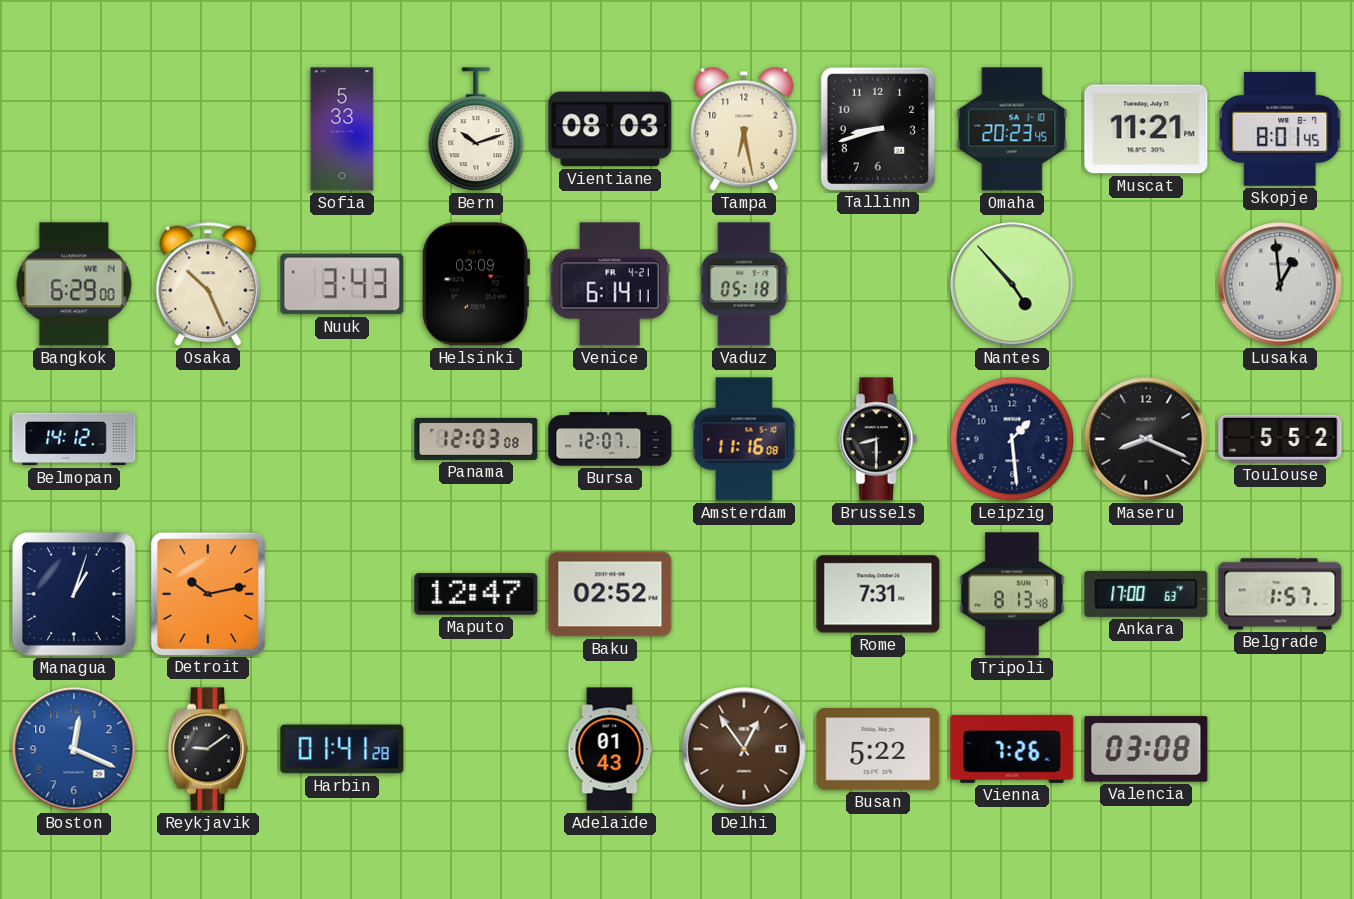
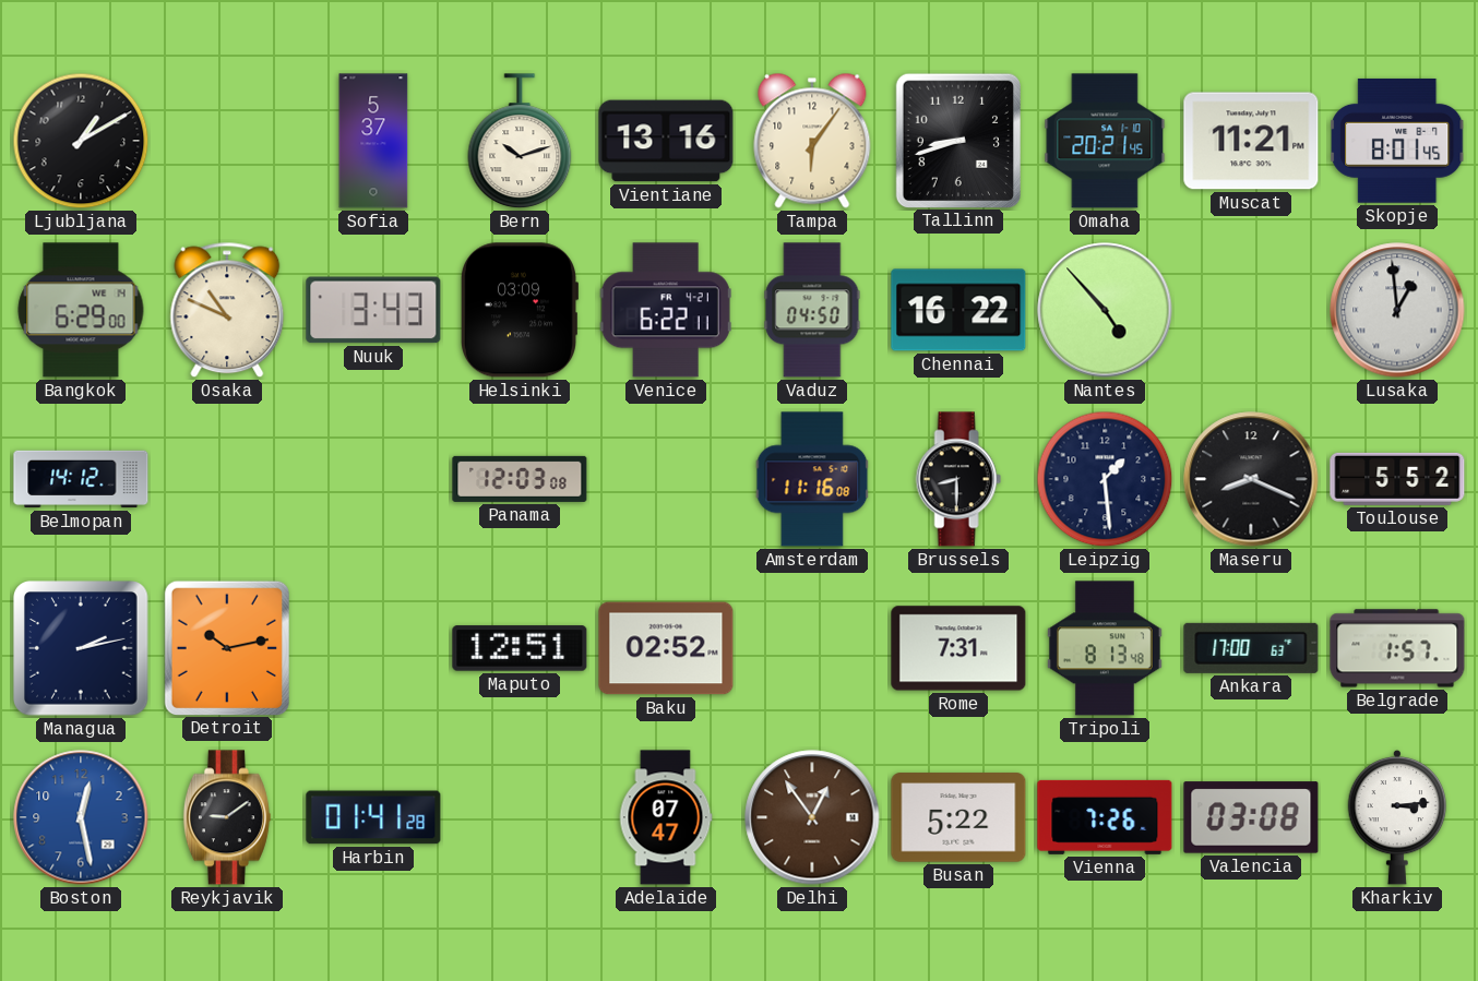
Ljubljana: none -> 1:10
Sofia: 5:33 -> 5:37
Vientiane: 08:03 -> 13:16
Tampa: 6:28 -> 6:06
Omaha: 20:23 -> 20:21
Osaka: 10:26 -> 10:49
Venice: 6:14 -> 6:22
Vaduz: 05:18 -> 04:50
Chennai: none -> 16:22
Bursa: 12:07 -> none
Managua: 1:03 -> 2:13
Maputo: 12:47 -> 12:51
Boston: 12:19 -> 12:28
Adelaide: 01:43 -> 07:47
Kharkiv: none -> 3:14
